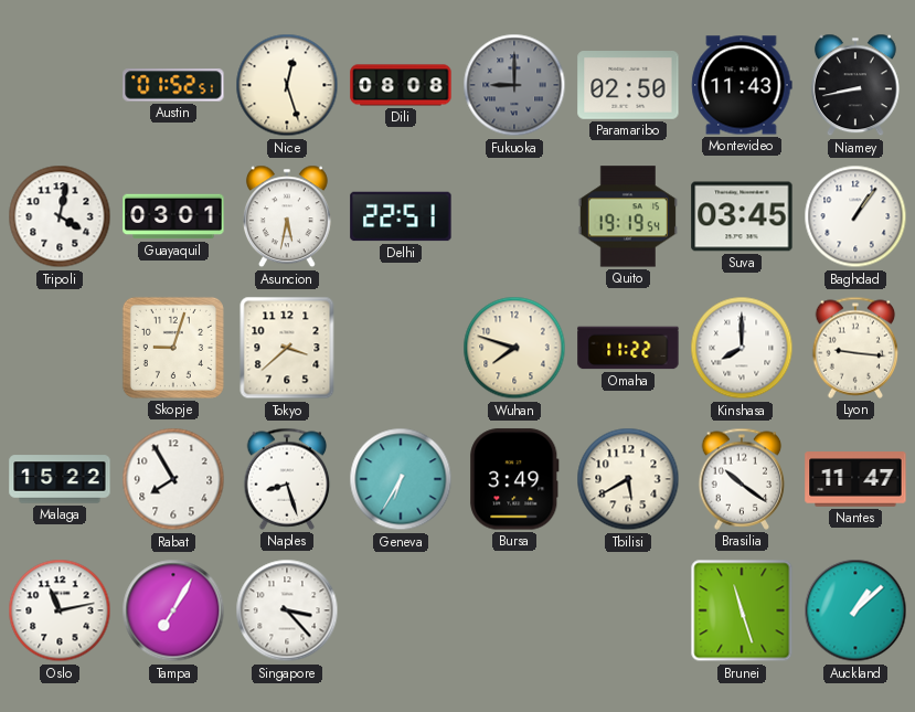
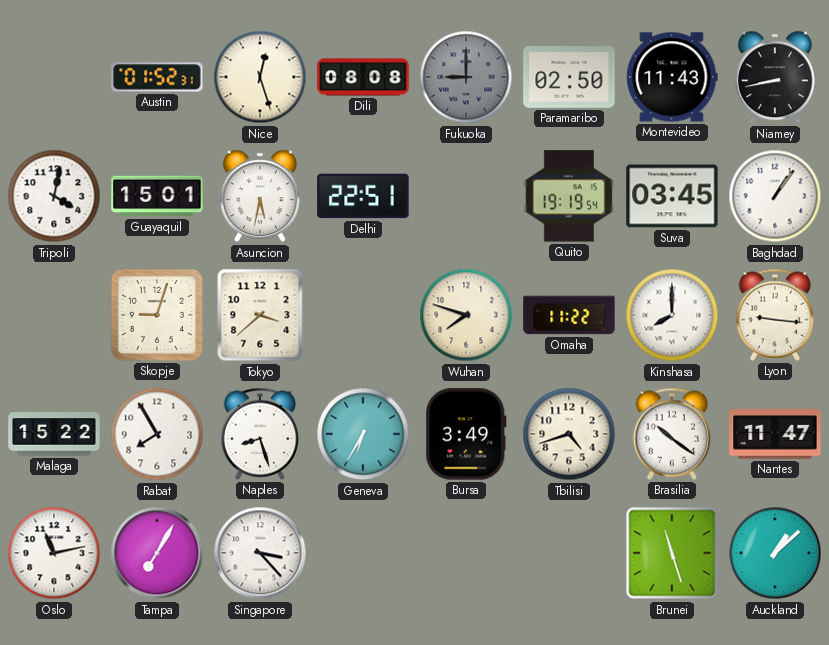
Austin: 01:52:51 -> 01:52:31
Guayaquil: 03:01 -> 15:01
Tbilisi: 5:40 -> 4:42
